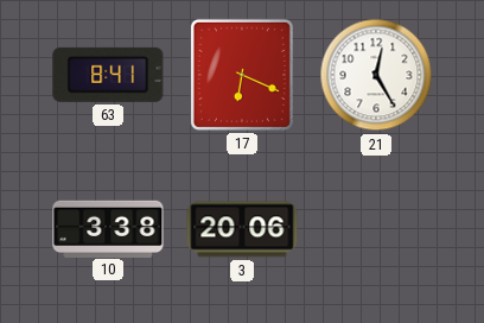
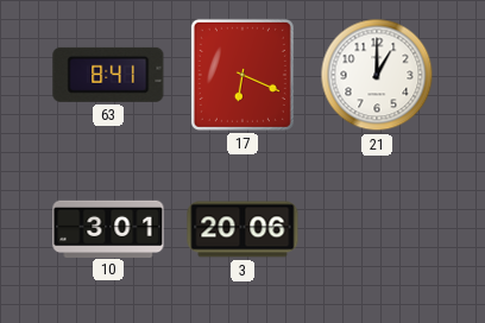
21: 12:25 -> 1:00
10: 3:38 -> 3:01
